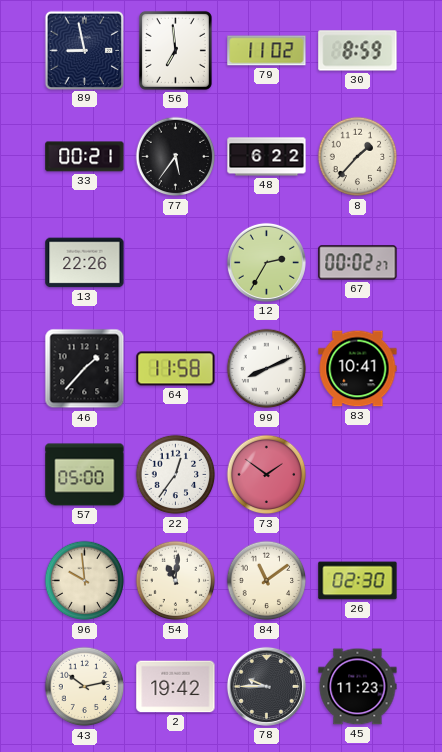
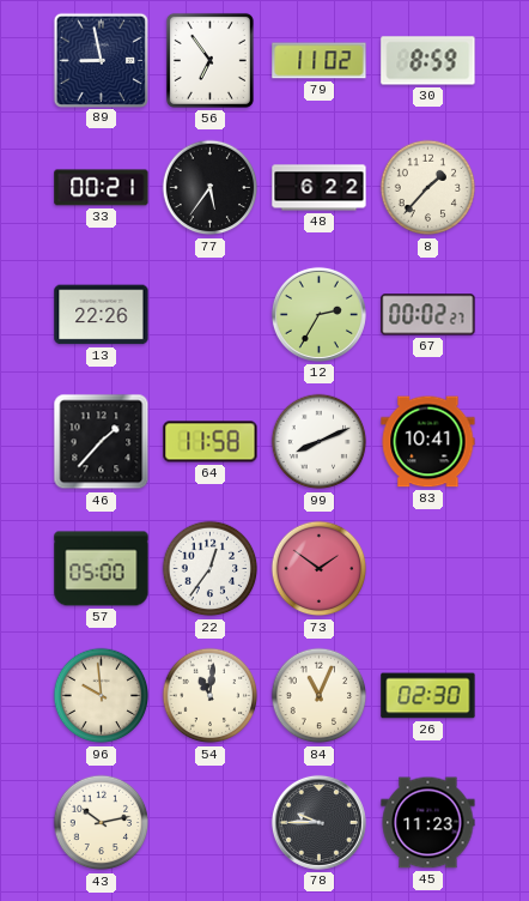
56: 6:59 -> 6:54
84: 11:09 -> 11:04
2: 19:42 -> none
